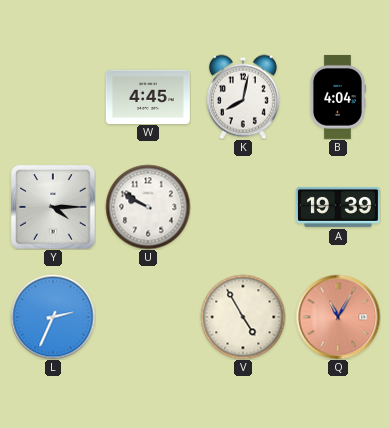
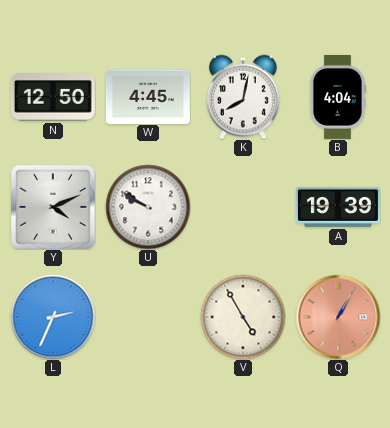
N: none -> 12:50
Y: 4:15 -> 4:11
Q: 11:05 -> 1:05
